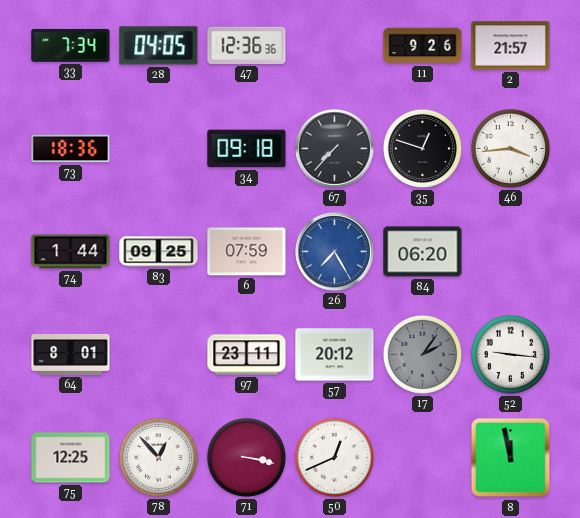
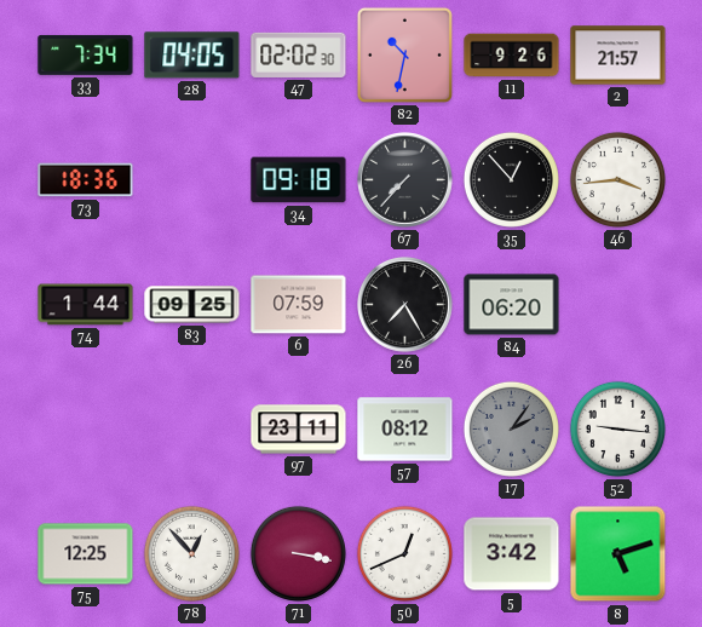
47: 12:36 -> 02:02
82: none -> 10:32
35: 12:48 -> 12:53
26 dial: blue -> black
64: 8:01 -> none
57: 20:12 -> 08:12
5: none -> 3:42
8: 11:58 -> 5:12
